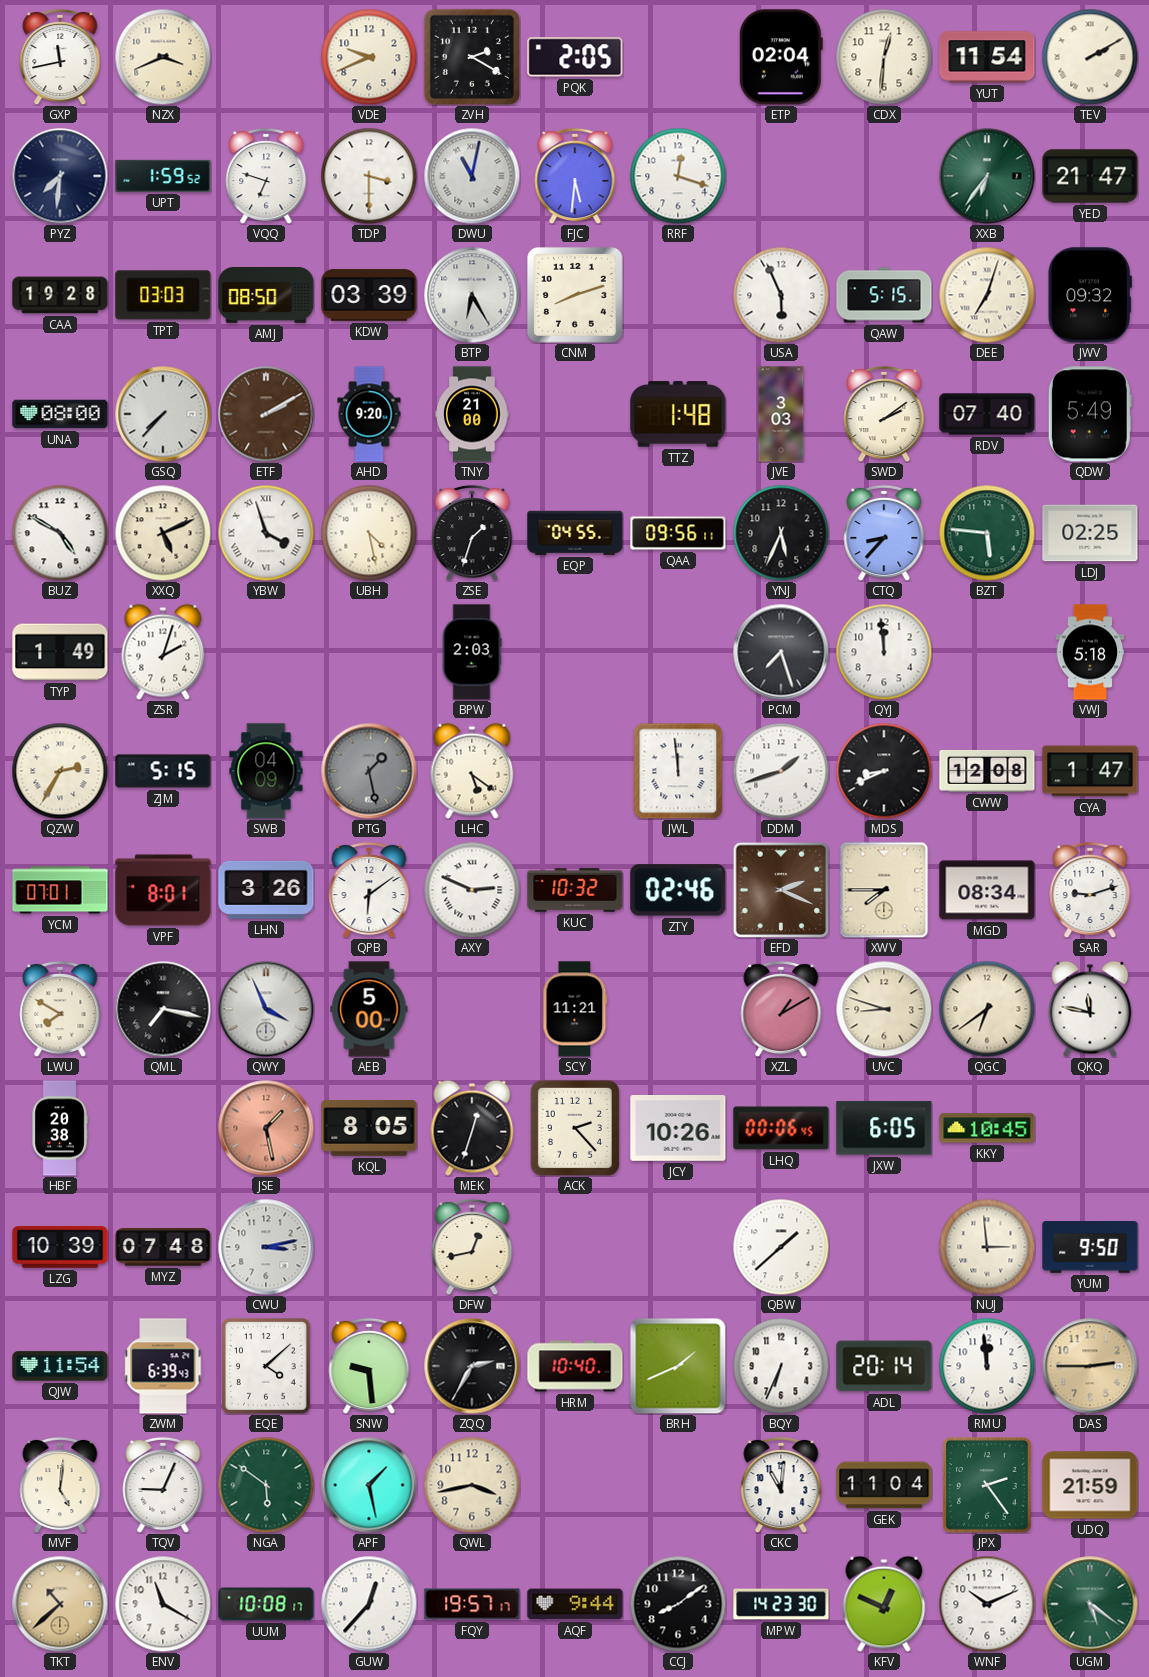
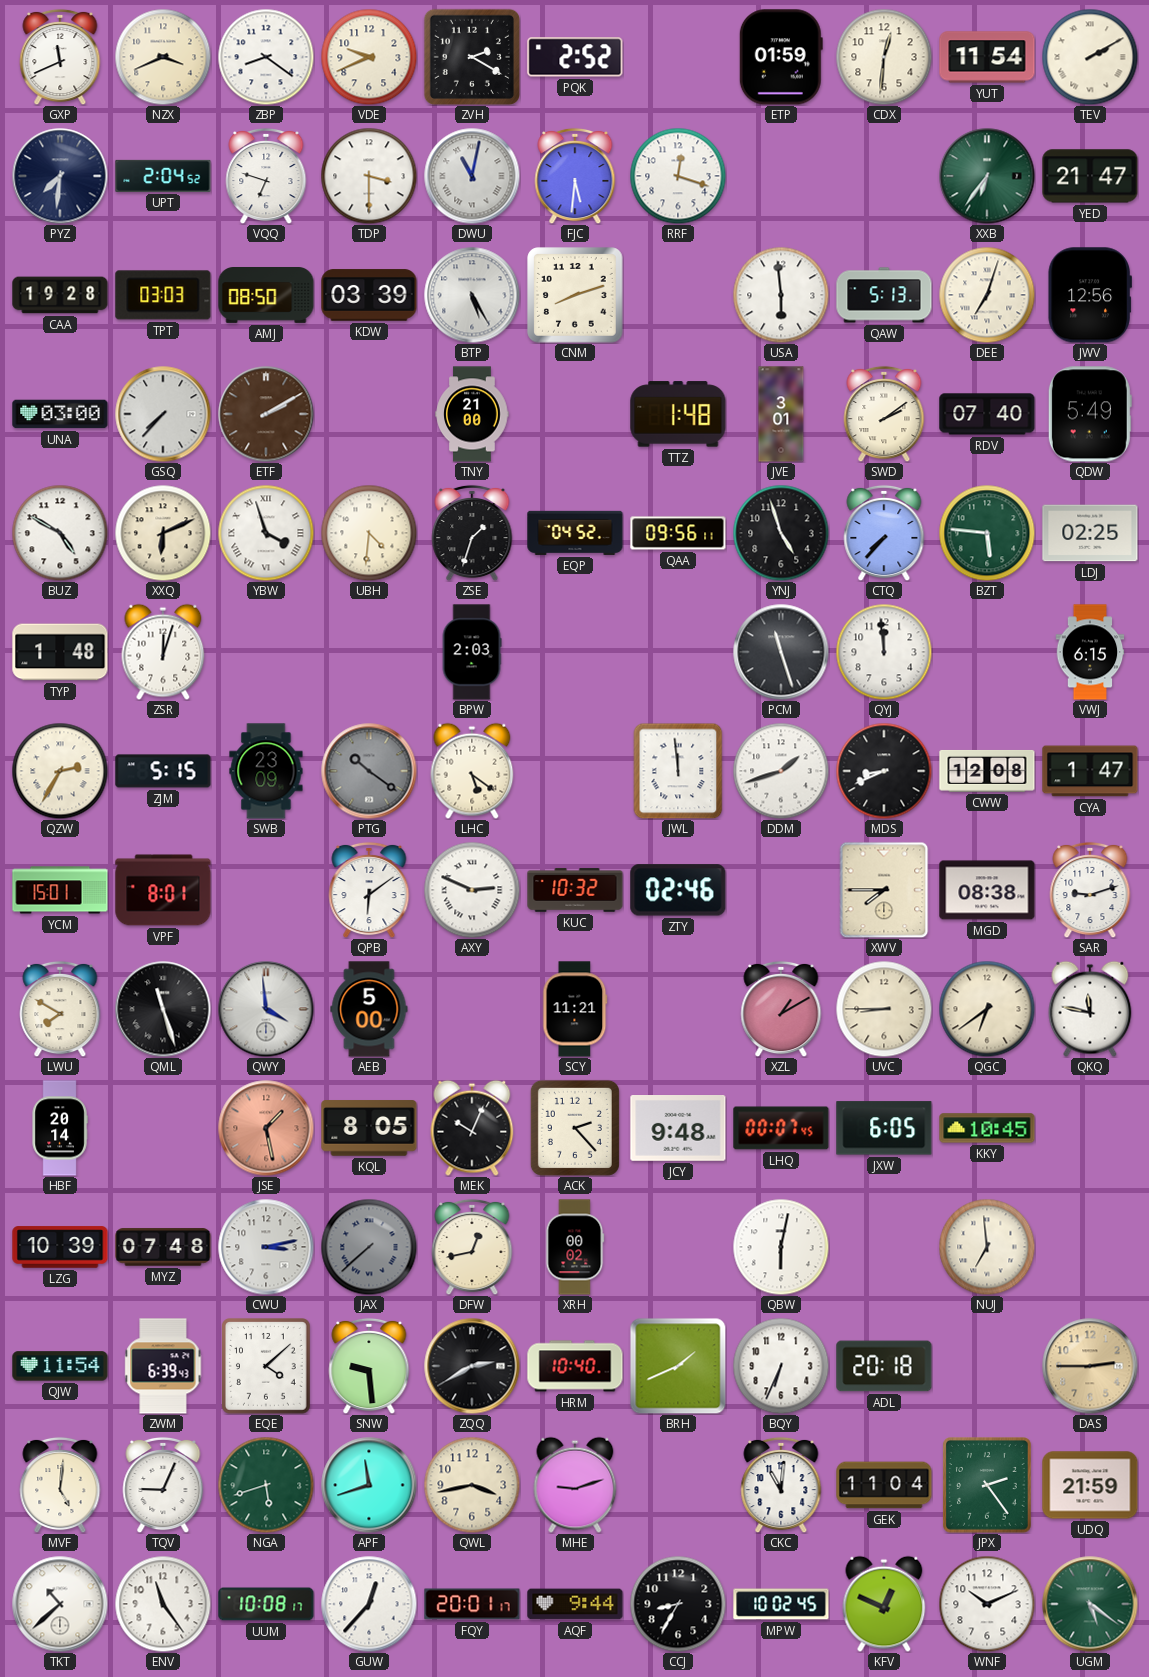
GXP: 11:43 -> 11:41
ZBP: none -> 8:21
PQK: 2:05 -> 2:52
ETP: 02:04 -> 01:59
UPT: 1:59 -> 2:04
BTP: 6:25 -> 5:25
USA: 5:56 -> 5:59
QAW: 5:15 -> 5:13
JWV: 09:32 -> 12:56
UNA: 08:00 -> 03:00
AHD: 9:20 -> none
JVE: 3:03 -> 3:01
XXQ: 5:11 -> 6:11
UBH: 4:28 -> 4:31
EQP: 04:55 -> 04:52
YNJ: 5:34 -> 4:57
CTQ: 8:37 -> 7:37
TYP: 1:49 -> 1:48
ZSR: 2:03 -> 12:03
PCM: 7:27 -> 11:27
VWJ: 5:18 -> 6:15
SWB: 04:09 -> 23:09
PTG: 1:28 -> 10:21
YCM: 07:01 -> 15:01
LHN: 3:26 -> none
EFD: 2:19 -> none
MGD: 08:34 -> 08:38
QML: 7:17 -> 11:27
QWY: 3:56 -> 3:59
UVC: 8:48 -> 8:45
HBF: 20:38 -> 20:14
MEK: 12:33 -> 10:04
JCY: 10:26 -> 9:48
LHQ: 00:06 -> 00:07
JAX: none -> 7:38
XRH: none -> 00:02
QBW: 1:38 -> 6:02
NUJ: 2:59 -> 6:59
YUM: 9:50 -> none
ZQQ: 2:35 -> 2:40
ADL: 20:14 -> 20:18
RMU: 11:59 -> none
NGA: 5:51 -> 5:42
APF: 1:28 -> 11:42
MHE: none -> 9:12
TKT dial: champagne -> white
ENV: 11:20 -> 11:24
FQY: 19:57 -> 20:01
CCJ: 8:09 -> 8:35
MPW: 14:23 -> 10:02
